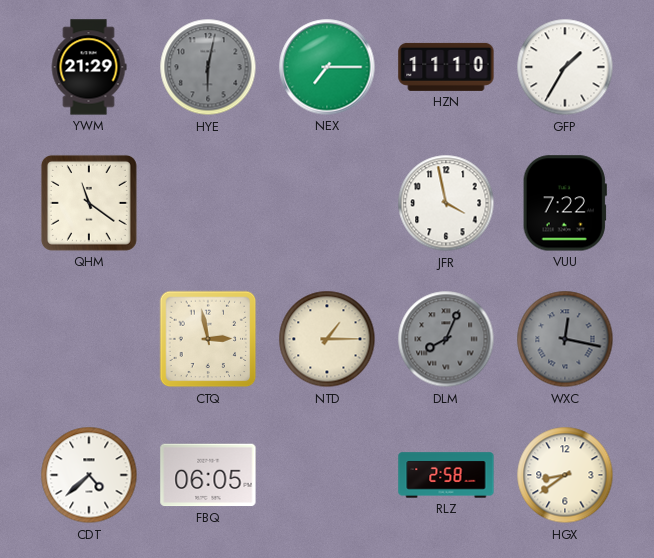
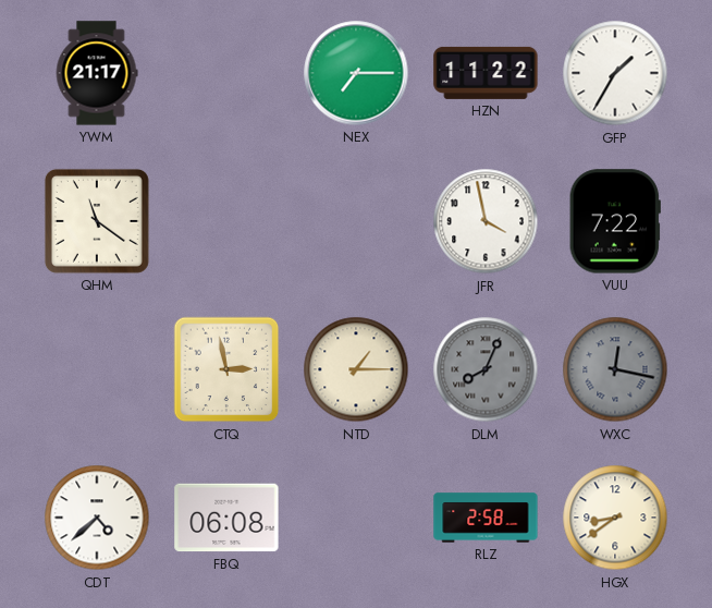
YWM: 21:29 -> 21:17
HYE: 6:02 -> none
HZN: 11:10 -> 11:22
FBQ: 06:05 -> 06:08
